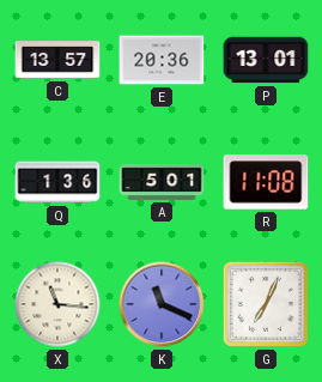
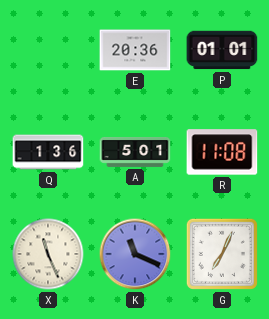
C: 13:57 -> none
P: 13:01 -> 01:01
X: 11:16 -> 11:26
